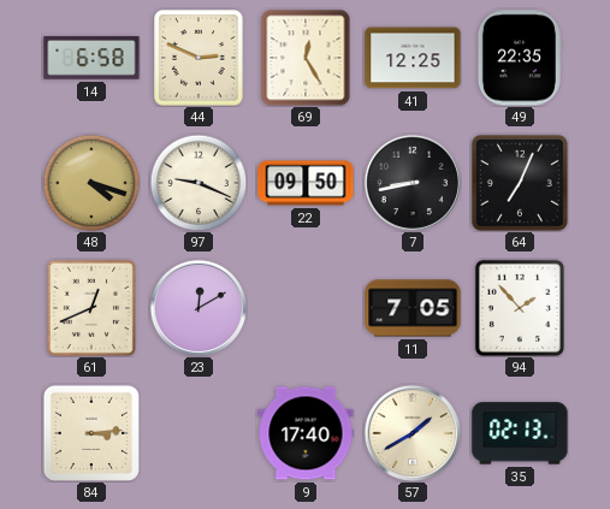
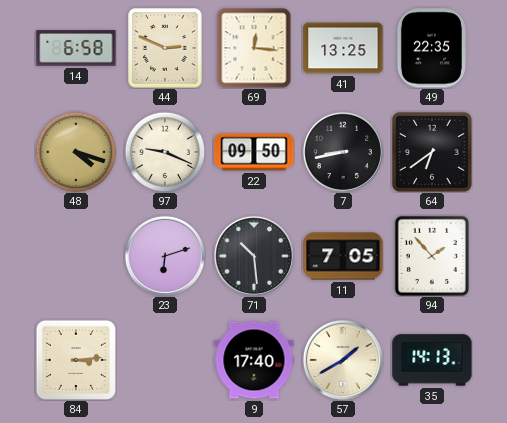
69: 12:25 -> 12:16
41: 12:25 -> 13:25
64: 7:04 -> 6:39
61: 12:41 -> none
23: 12:10 -> 6:12
71: none -> 10:29
35: 02:13 -> 14:13
